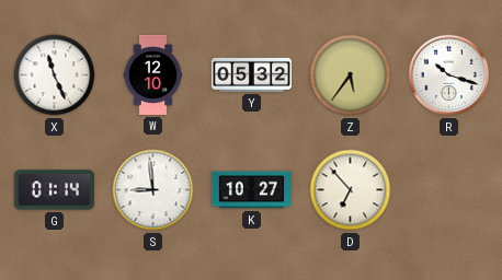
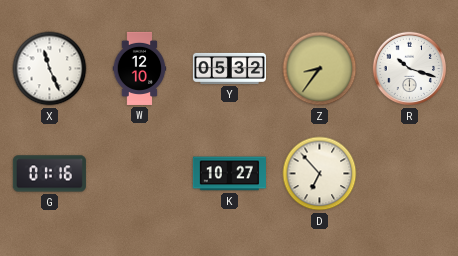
Z: 5:36 -> 8:36
G: 01:14 -> 01:16
S: 8:59 -> none
